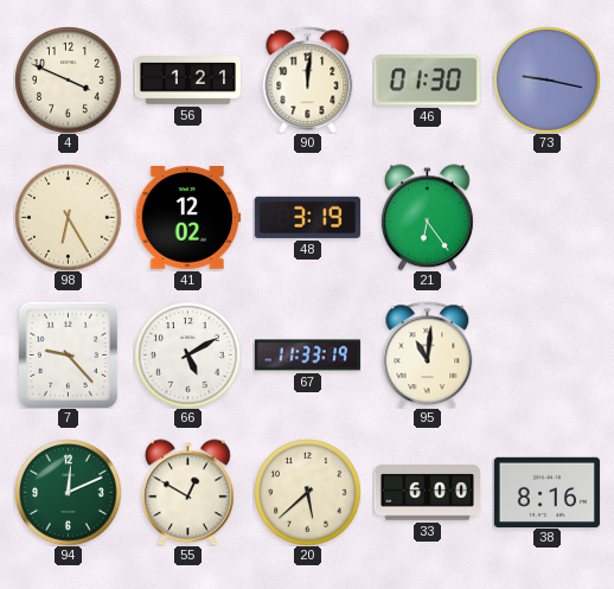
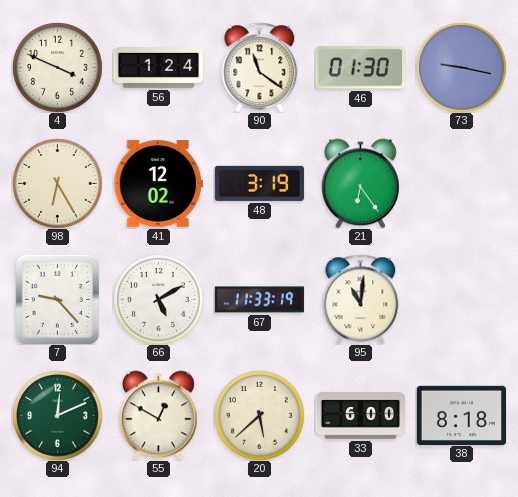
56: 1:21 -> 1:24
90: 12:01 -> 11:21
38: 8:16 -> 8:18
